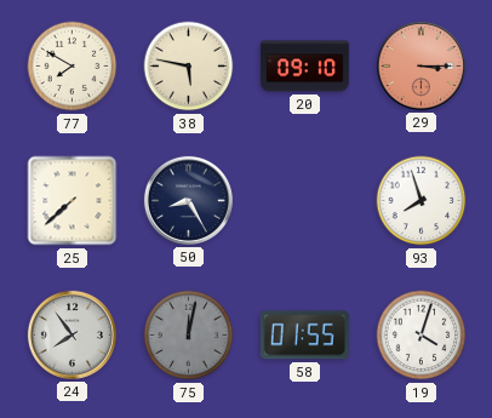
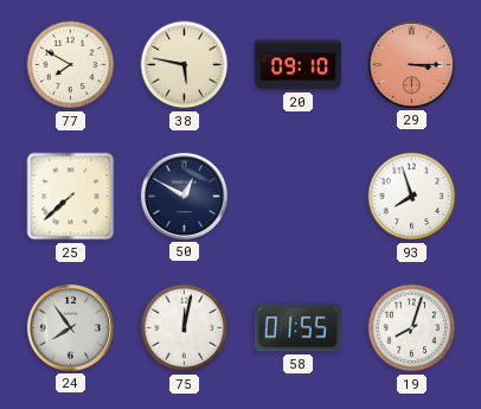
50: 8:25 -> 12:50
75 dial: grey -> white
19: 4:03 -> 8:03
